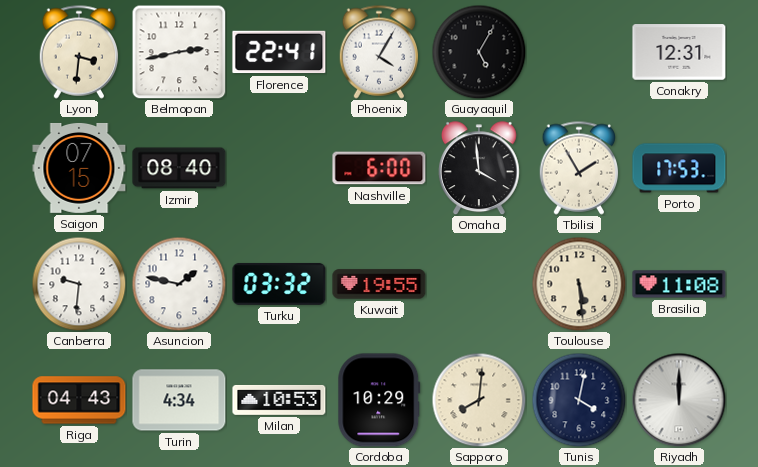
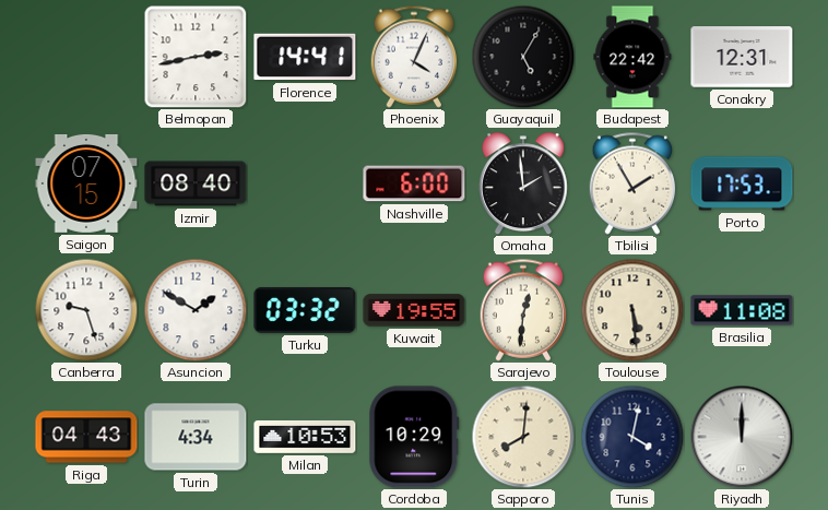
Lyon: 3:31 -> none
Florence: 22:41 -> 14:41
Phoenix: 4:05 -> 4:04
Budapest: none -> 22:42
Omaha: 3:59 -> 1:59
Canberra: 9:31 -> 9:27
Asuncion: 1:47 -> 1:50
Sarajevo: none -> 12:31
